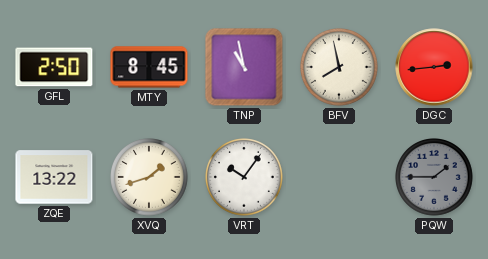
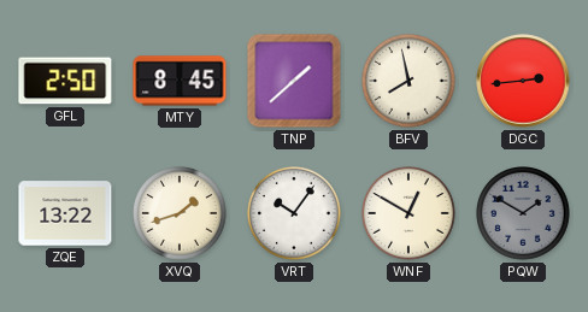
TNP: 10:58 -> 1:38
WNF: none -> 12:50
PQW: 1:45 -> 1:50
